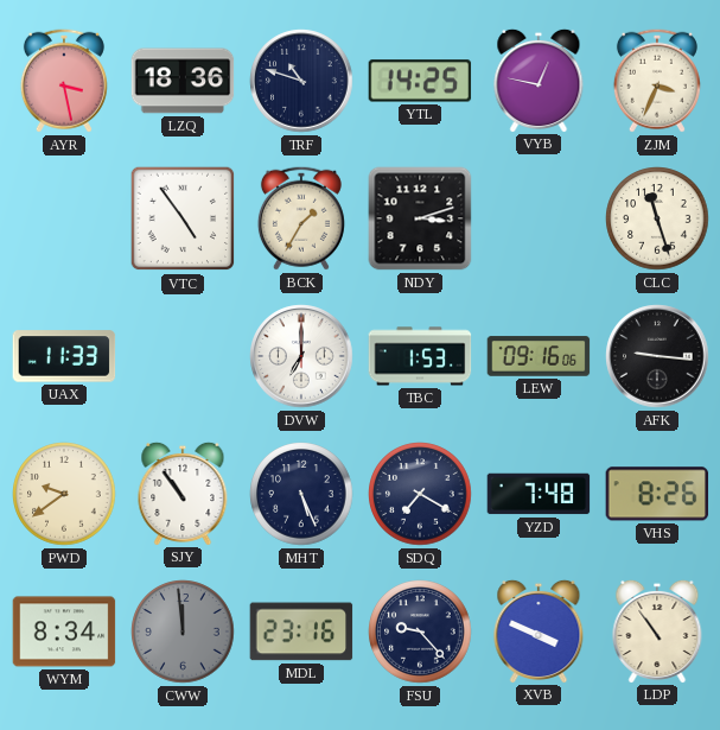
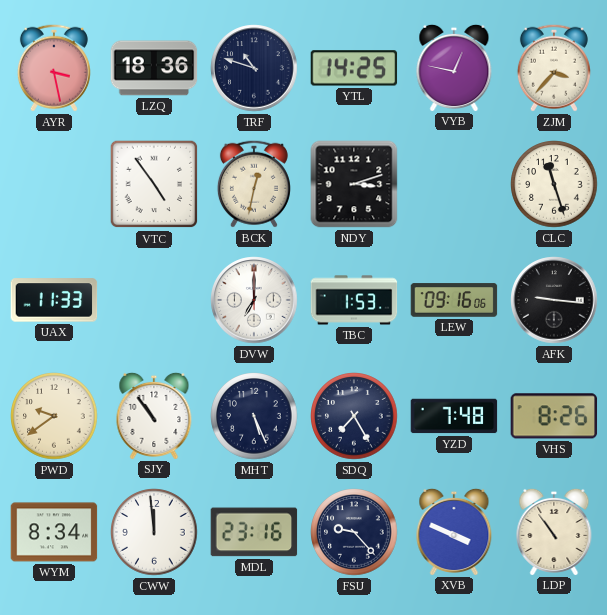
ZJM: 3:34 -> 3:37
BCK: 1:35 -> 12:32
SDQ: 7:20 -> 7:25
CWW dial: grey -> white
